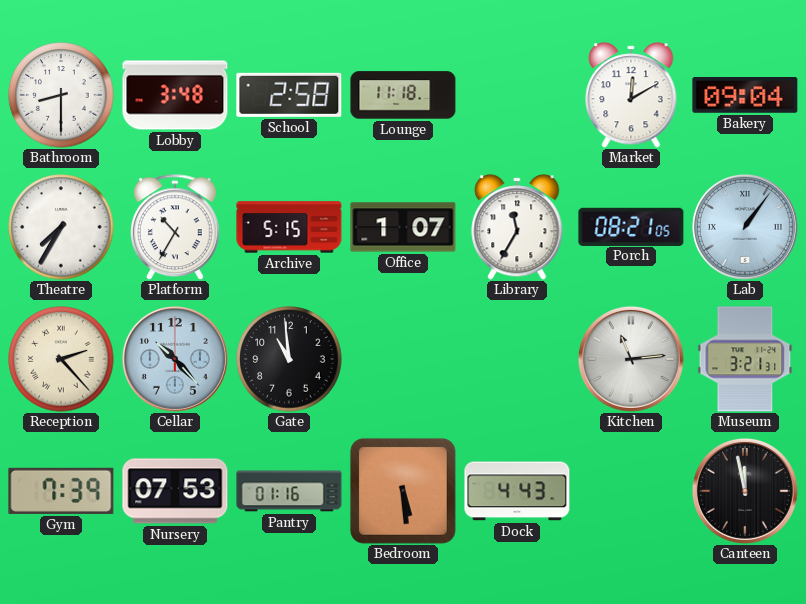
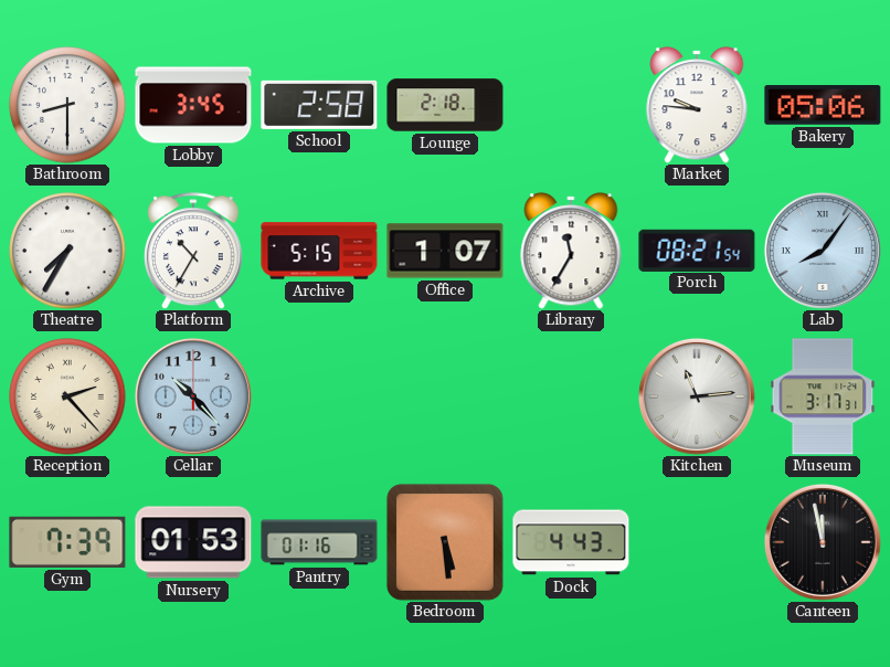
Lobby: 3:48 -> 3:45
Lounge: 11:18 -> 2:18
Market: 12:10 -> 9:46
Bakery: 09:04 -> 05:06
Porch: 08:21:05 -> 08:21:54
Lab: 1:06 -> 8:06
Gate: 10:59 -> none
Museum: 3:21 -> 3:17
Nursery: 07:53 -> 01:53
